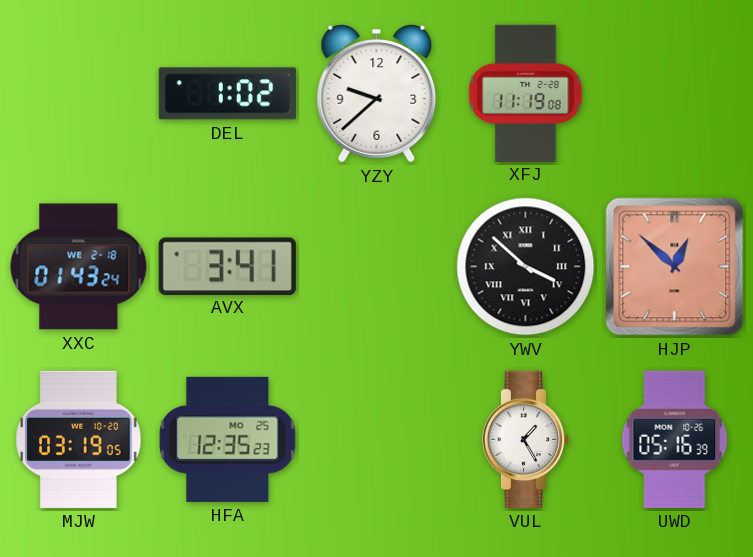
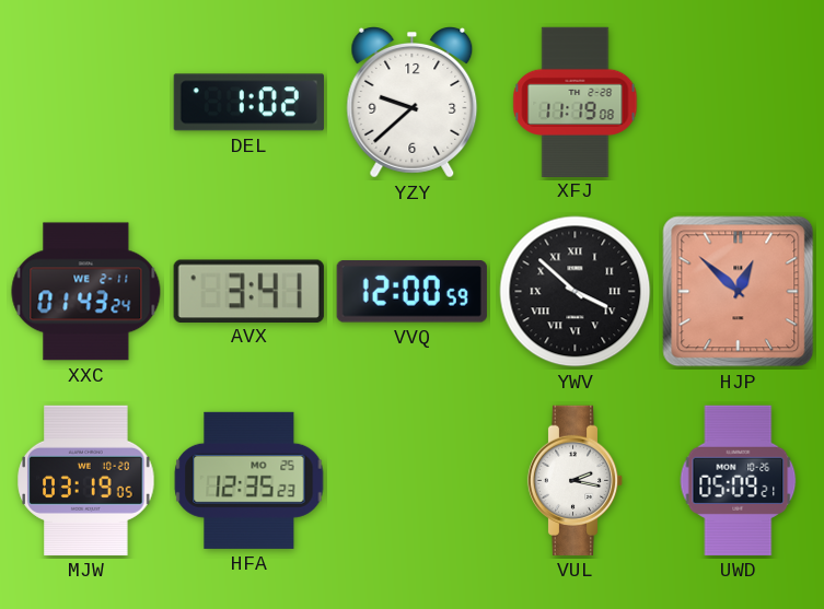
XXC date: WE 2-18 -> WE 2-11
VVQ: none -> 12:00
VUL: 1:25 -> 2:17
UWD: 05:16 -> 05:09
